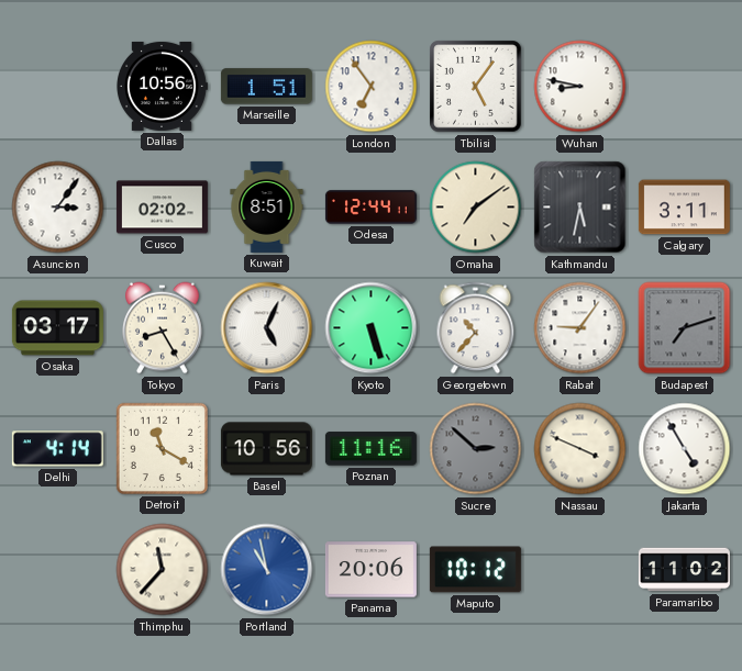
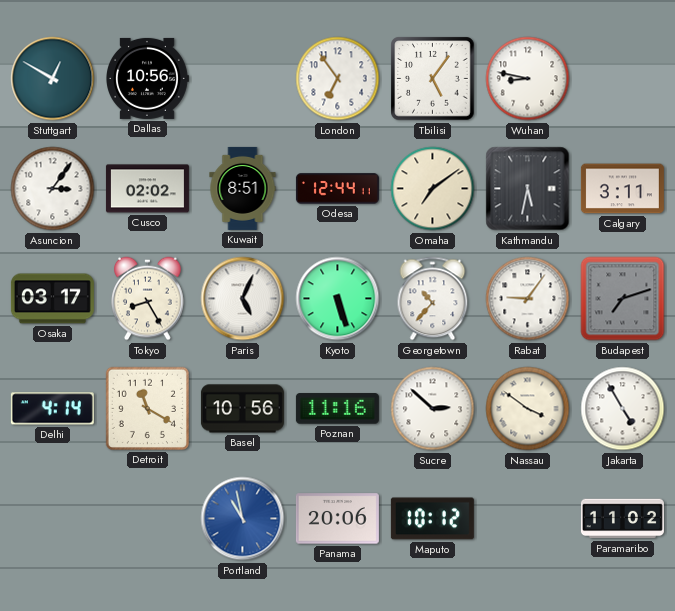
Stuttgart: none -> 12:50
Marseille: 1:51 -> none
Sucre dial: grey -> white
Nassau: 3:49 -> 3:51
Thimphu: 11:37 -> none
